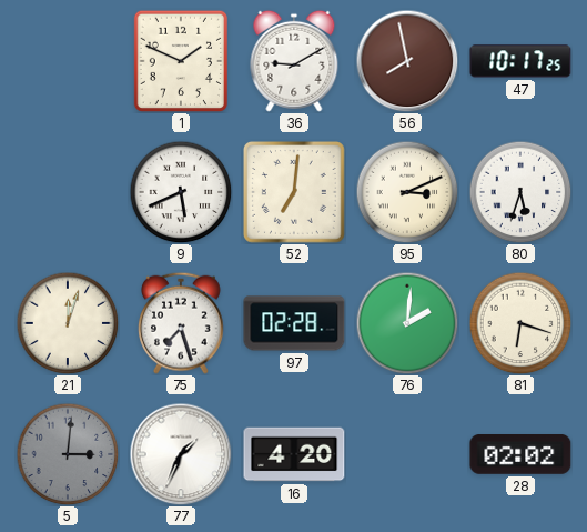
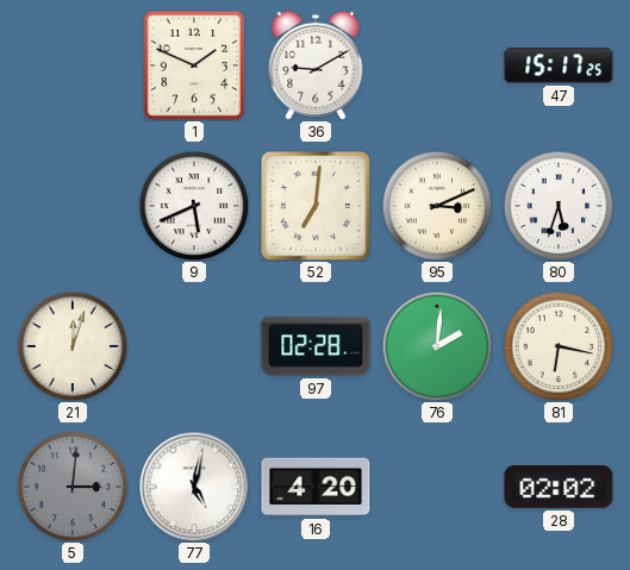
56: 7:58 -> none
47: 10:17 -> 15:17
75: 7:27 -> none
81: 6:18 -> 6:17
77: 1:34 -> 5:02
